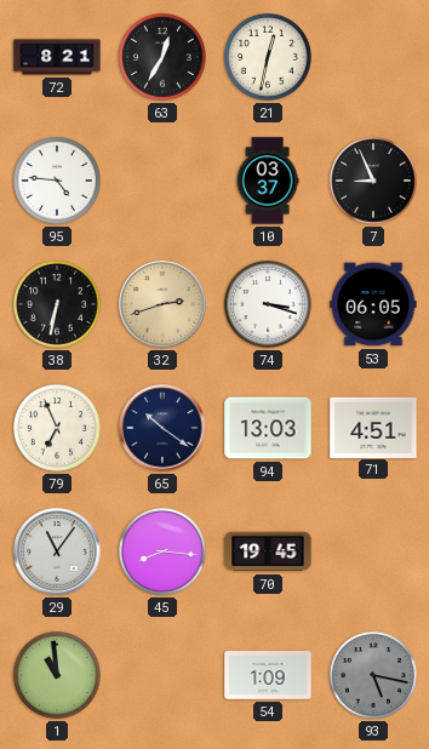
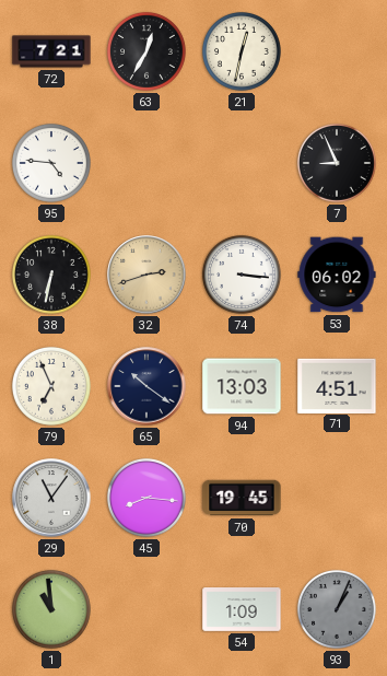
72: 8:21 -> 7:21
10: 03:37 -> none
74: 3:18 -> 3:16
53: 06:05 -> 06:02
93: 5:17 -> 1:04
